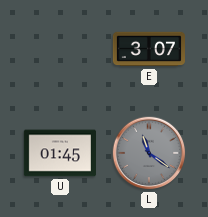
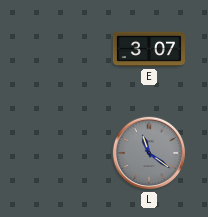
U: 01:45 -> none
